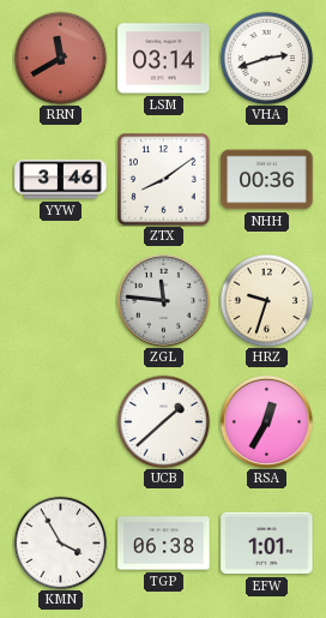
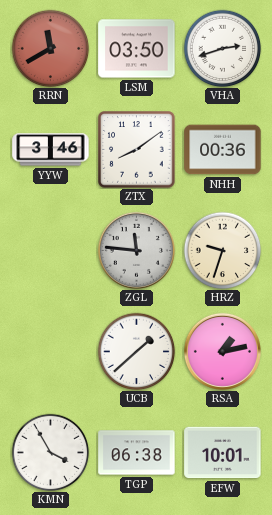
LSM: 03:14 -> 03:50
RSA: 12:35 -> 1:13
EFW: 1:01 -> 10:01
